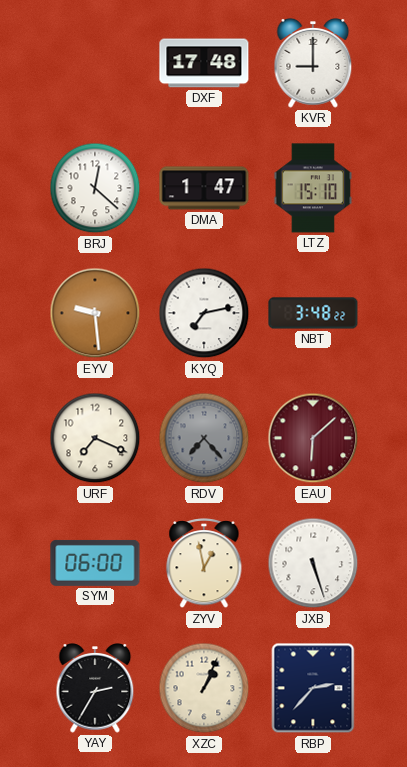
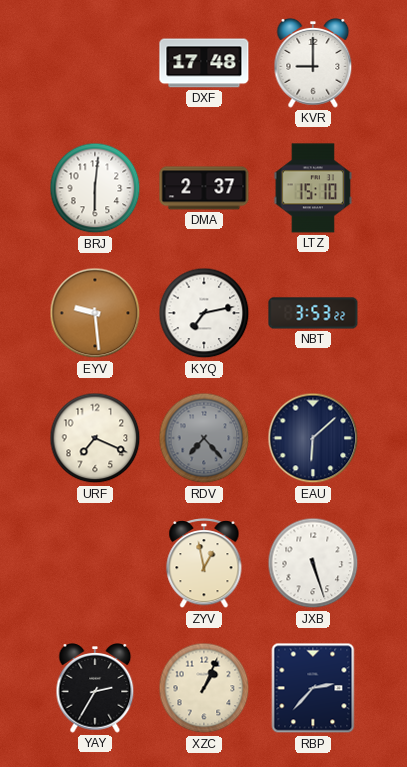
BRJ: 12:22 -> 6:01
DMA: 1:47 -> 2:37
NBT: 3:48 -> 3:53
EAU dial: burgundy -> navy
SYM: 06:00 -> none
